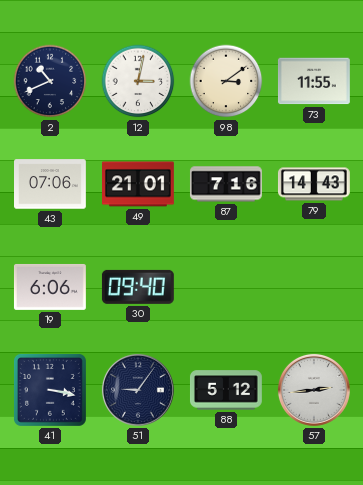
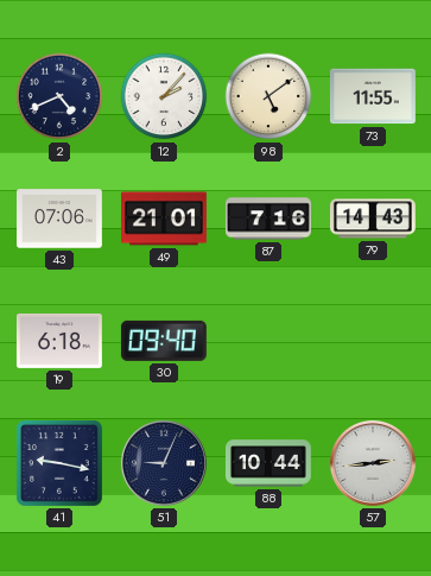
2: 10:41 -> 4:41
12: 3:02 -> 2:07
98: 3:09 -> 5:09
19: 6:06 -> 6:18
41: 3:17 -> 9:17
51: 9:06 -> 9:04
88: 5:12 -> 10:44
